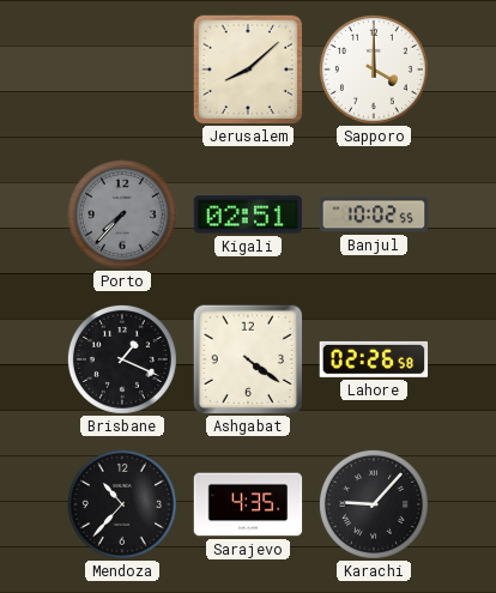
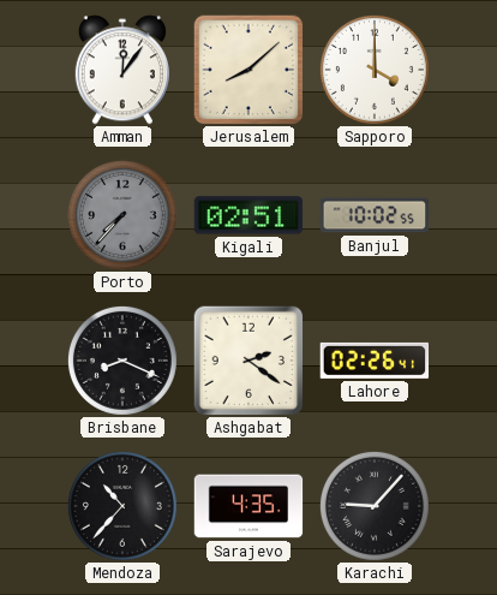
Amman: none -> 12:06
Brisbane: 1:19 -> 8:19
Ashgabat: 4:21 -> 2:21
Lahore: 02:26:58 -> 02:26:41
